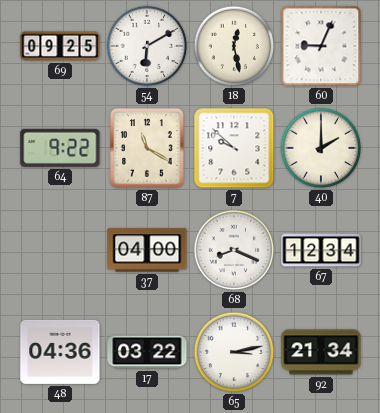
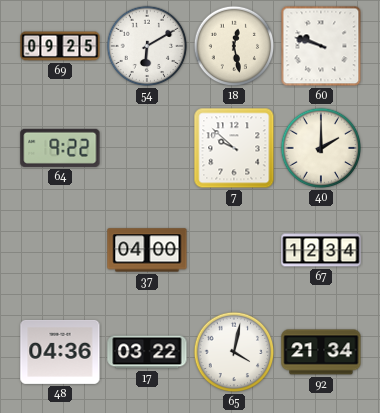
60: 9:04 -> 9:48
87: 11:20 -> none
68: 8:19 -> none
65: 3:13 -> 4:02
